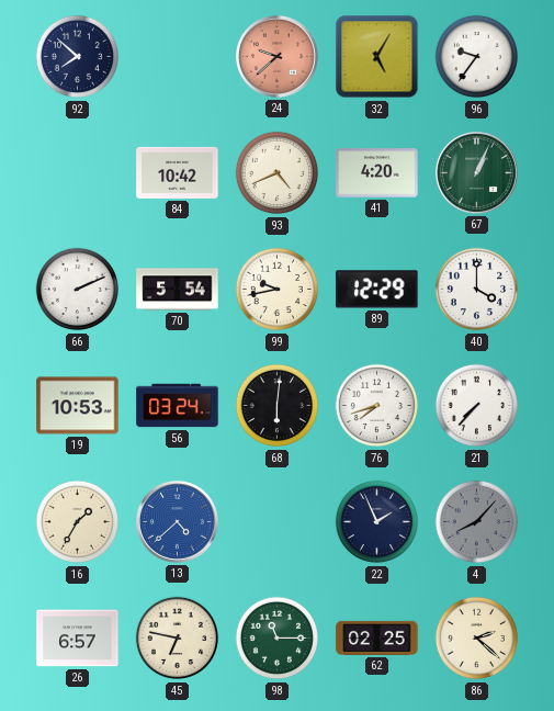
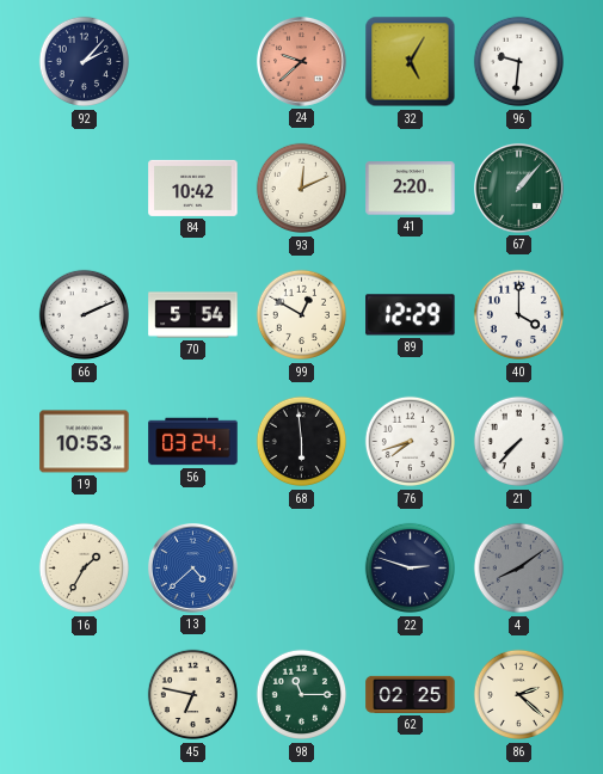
92: 7:52 -> 2:07
96: 9:36 -> 9:31
93: 4:41 -> 12:11
41: 4:20 -> 2:20
67: 1:04 -> 1:07
99: 9:43 -> 12:50
68: 6:01 -> 5:59
22: 1:56 -> 2:48
4: 8:07 -> 8:09
26: 6:57 -> none
